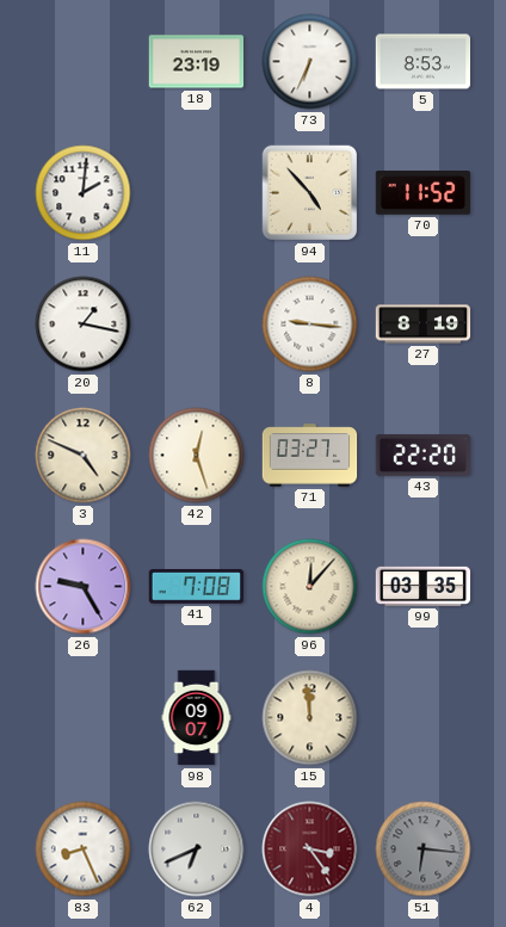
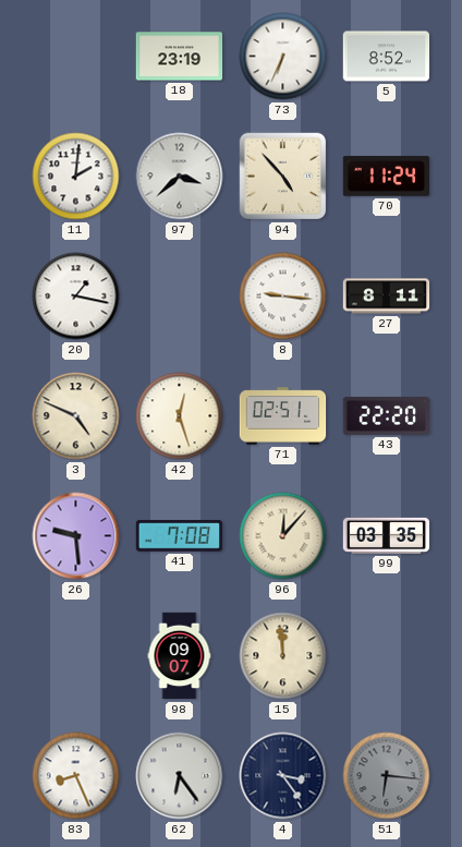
5: 8:53 -> 8:52
97: none -> 3:38
70: 11:52 -> 11:24
27: 8:19 -> 8:11
71: 03:27 -> 02:51
26: 9:25 -> 9:29
62: 6:41 -> 6:24
4 dial: burgundy -> navy
